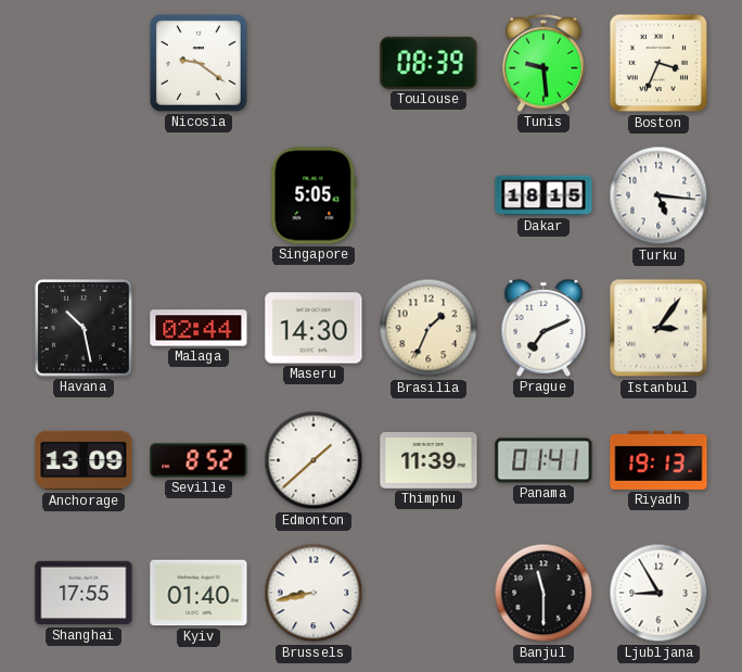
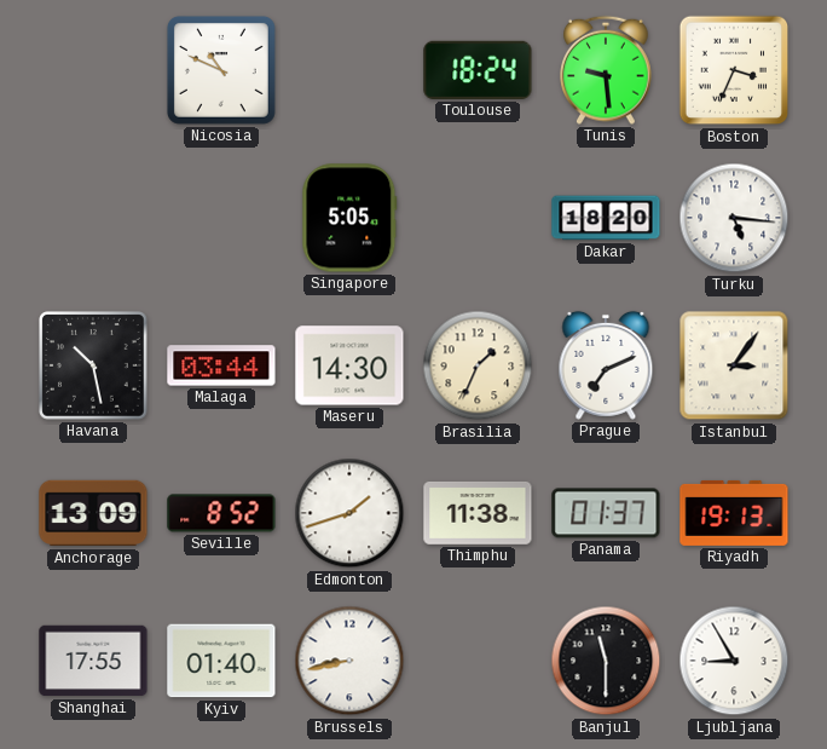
Nicosia: 9:21 -> 10:49
Toulouse: 08:39 -> 18:24
Dakar: 18:15 -> 18:20
Malaga: 02:44 -> 03:44
Edmonton: 1:38 -> 1:42
Thimphu: 11:39 -> 11:38
Panama: 01:41 -> 01:37
